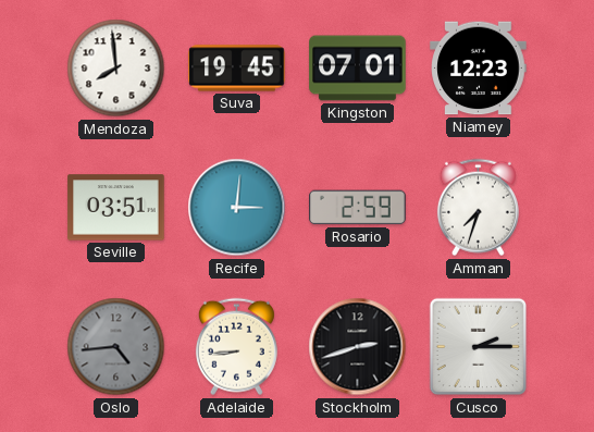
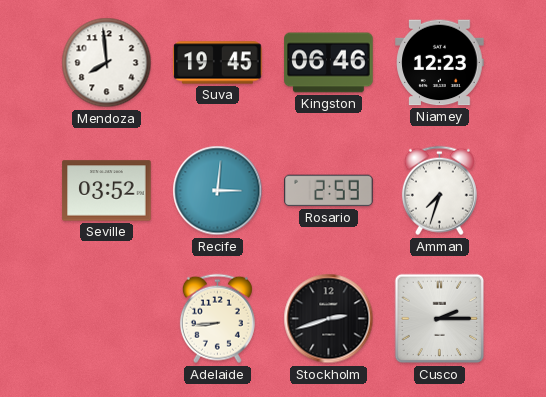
Kingston: 07:01 -> 06:46
Seville: 03:51 -> 03:52
Oslo: 4:44 -> none
